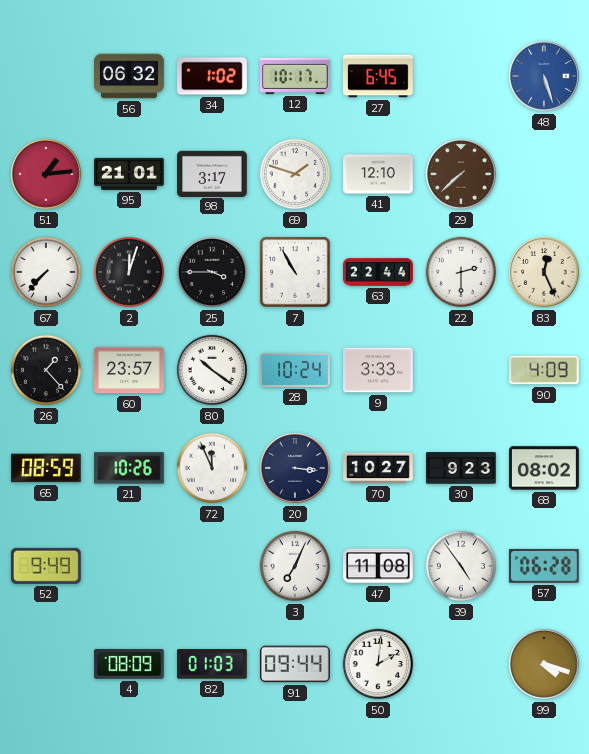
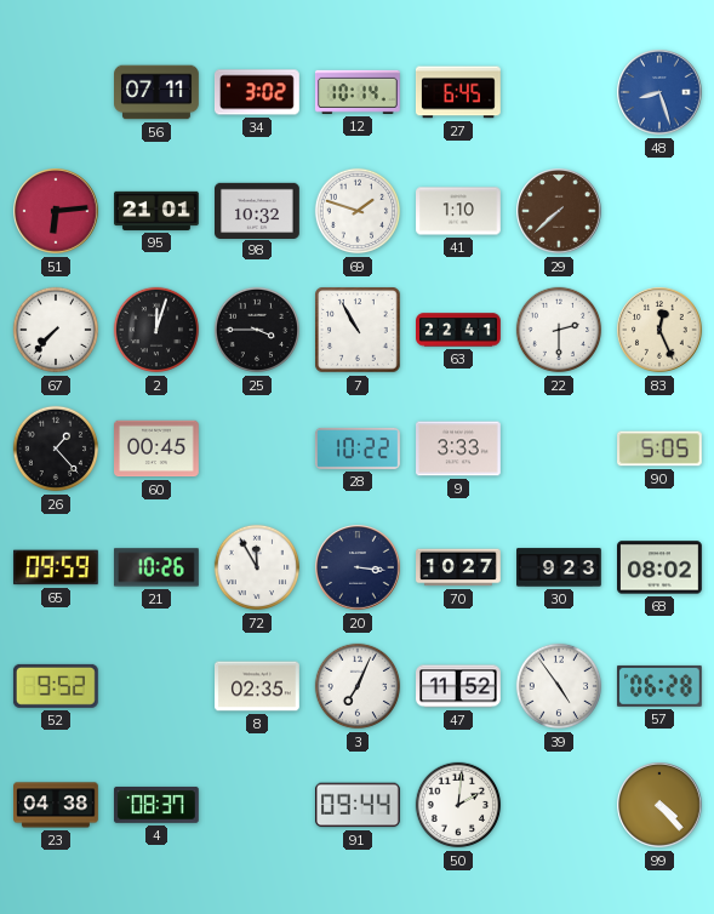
56: 06:32 -> 07:11
34: 1:02 -> 3:02
12: 10:17 -> 10:14
48: 5:27 -> 8:27
51: 1:14 -> 6:14
98: 3:17 -> 10:32
41: 12:10 -> 1:10
63: 22:44 -> 22:41
60: 23:57 -> 00:45
80: 10:21 -> none
28: 10:24 -> 10:22
90: 4:09 -> 5:05
65: 08:59 -> 09:59
72: 11:56 -> 11:55
52: 9:49 -> 9:52
8: none -> 02:35
47: 11:08 -> 11:52
23: none -> 04:38
4: 08:09 -> 08:37
82: 01:03 -> none
99: 4:18 -> 4:23
